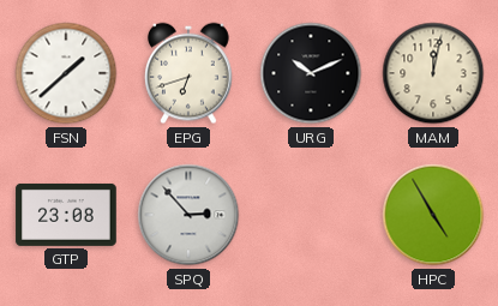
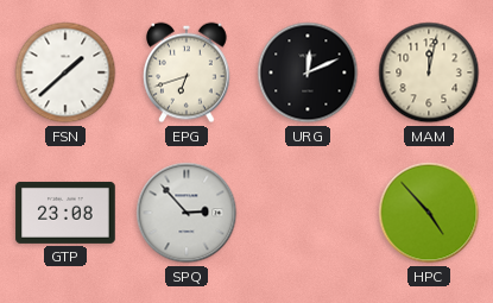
URG: 10:11 -> 12:11
HPC: 4:55 -> 4:53
